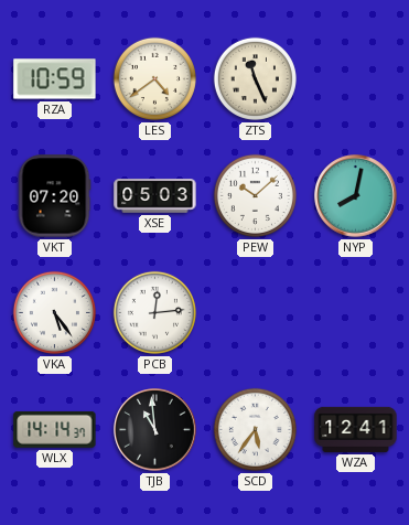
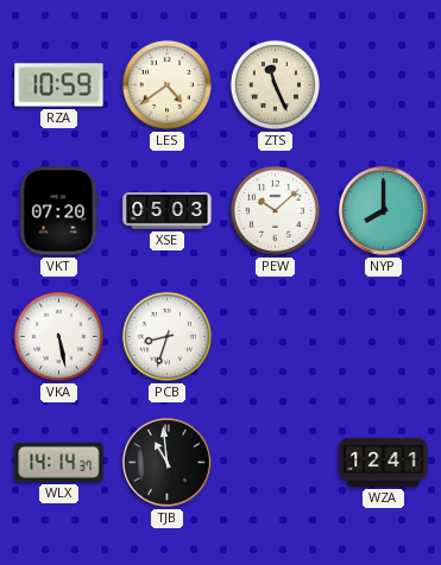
NYP: 8:02 -> 8:00
VKA: 5:24 -> 5:28
PCB: 12:14 -> 8:33
SCD: 5:36 -> none
